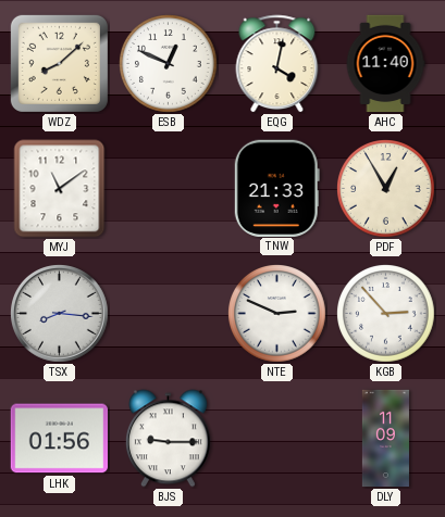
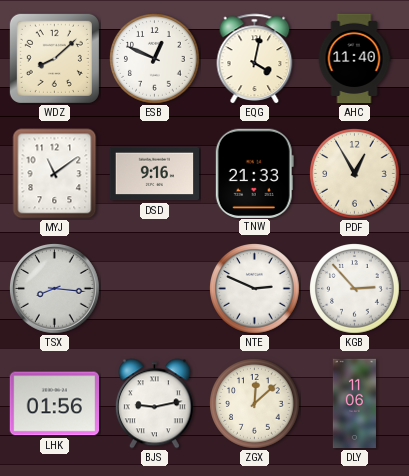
DSD: none -> 9:16
BJS: 9:15 -> 9:13
ZGX: none -> 12:08
DLY: 11:09 -> 11:06
